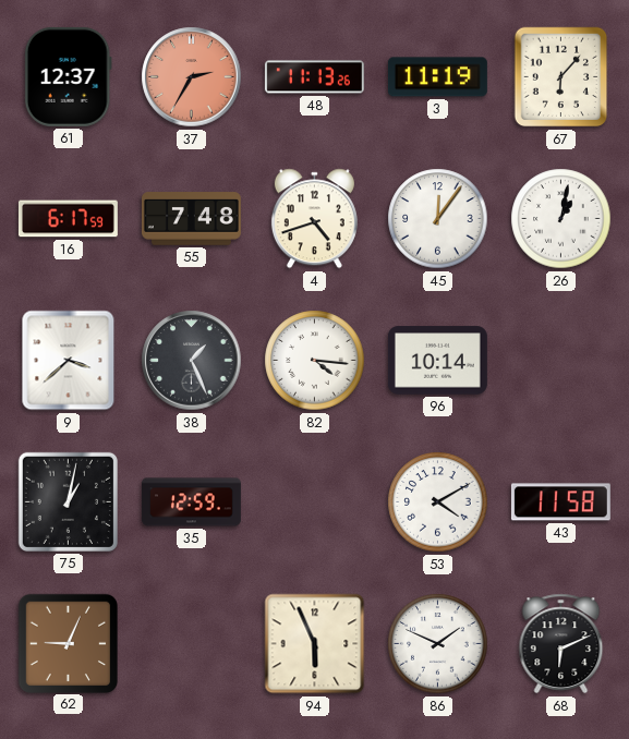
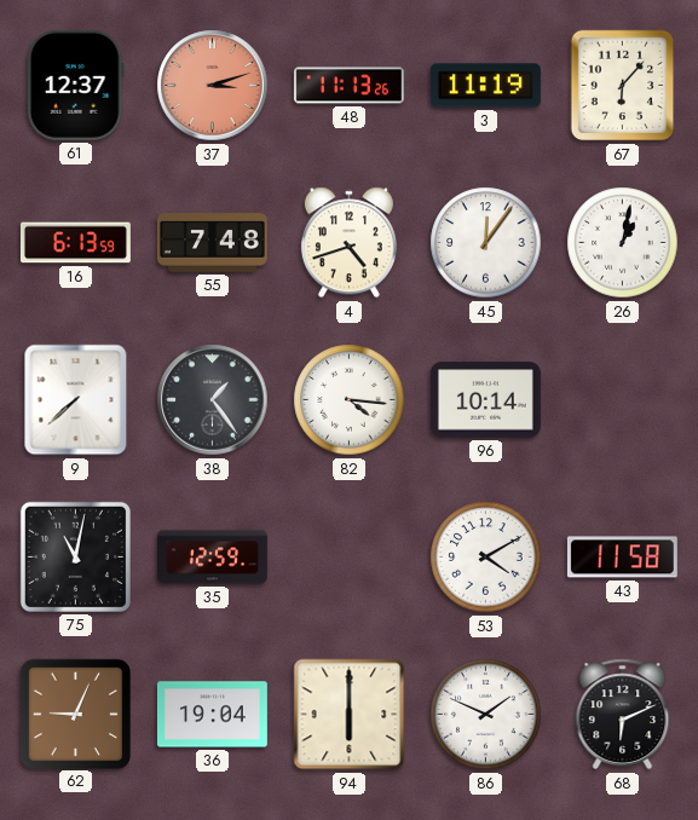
37: 2:35 -> 3:12
16: 6:17 -> 6:13
9: 3:38 -> 7:38
38: 1:26 -> 1:24
75: 1:02 -> 11:02
36: none -> 19:04
94: 5:56 -> 6:00
